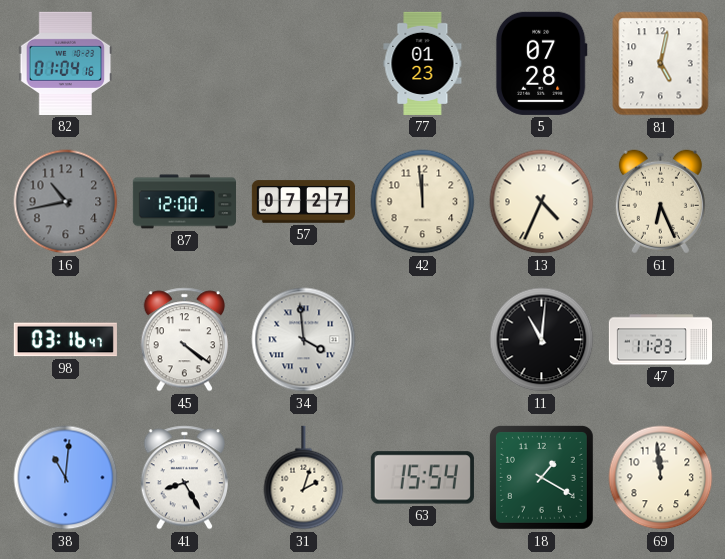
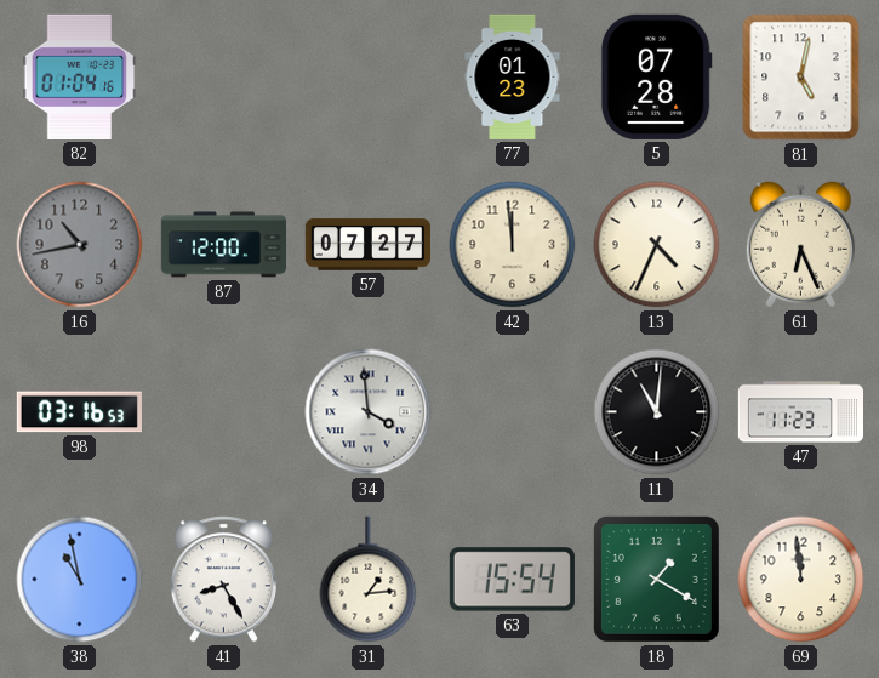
98: 03:16:47 -> 03:16:53
45: 4:21 -> none
38: 11:01 -> 10:58
31: 2:03 -> 1:14
